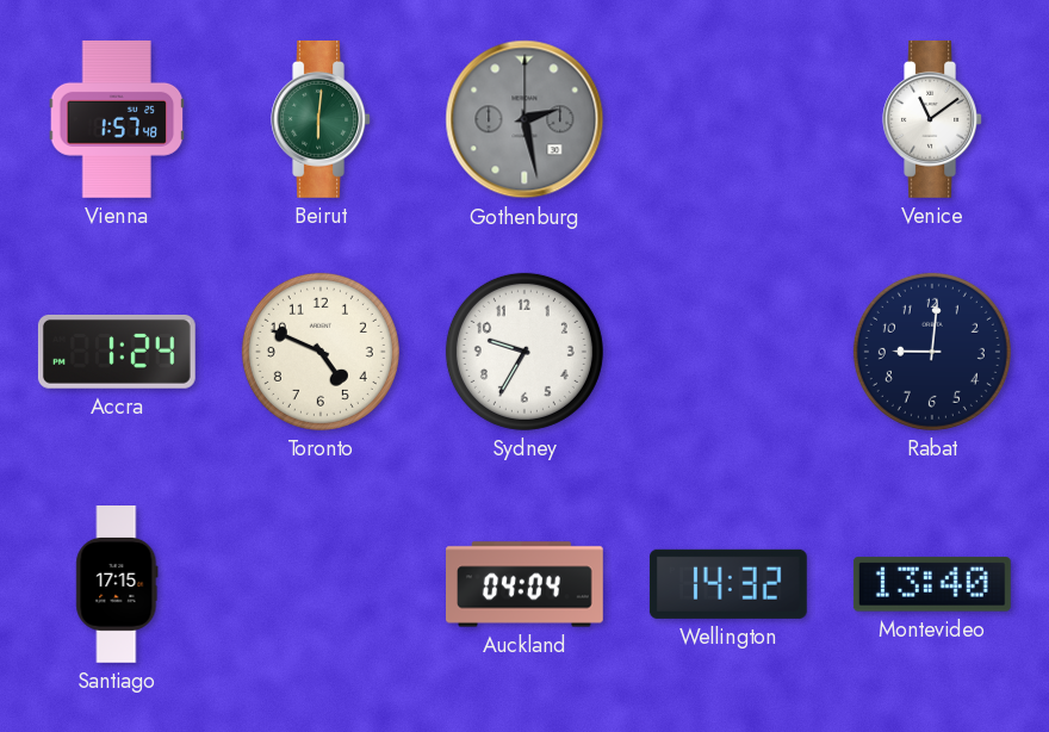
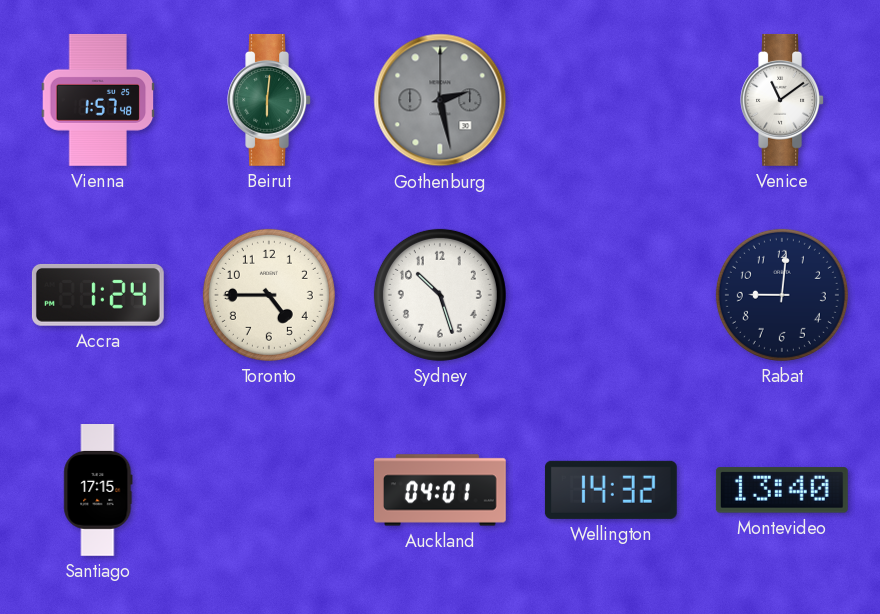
Toronto: 4:49 -> 4:45
Sydney: 9:35 -> 10:27
Auckland: 04:04 -> 04:01
